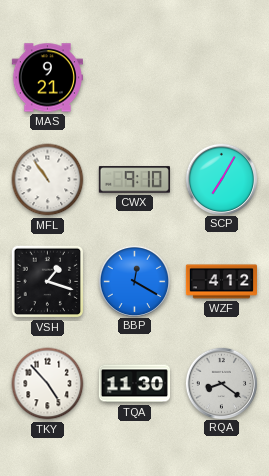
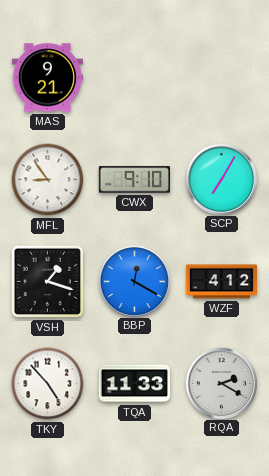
MFL: 10:54 -> 8:54
TQA: 11:30 -> 11:33
RQA: 8:21 -> 2:20
